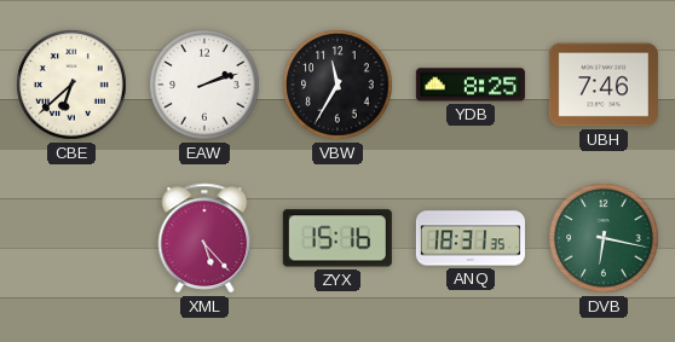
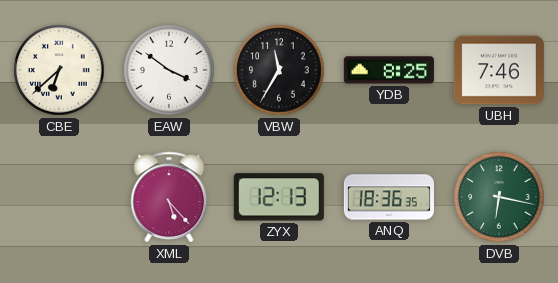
EAW: 2:12 -> 3:51
ZYX: 15:16 -> 12:13
ANQ: 18:31 -> 18:36
